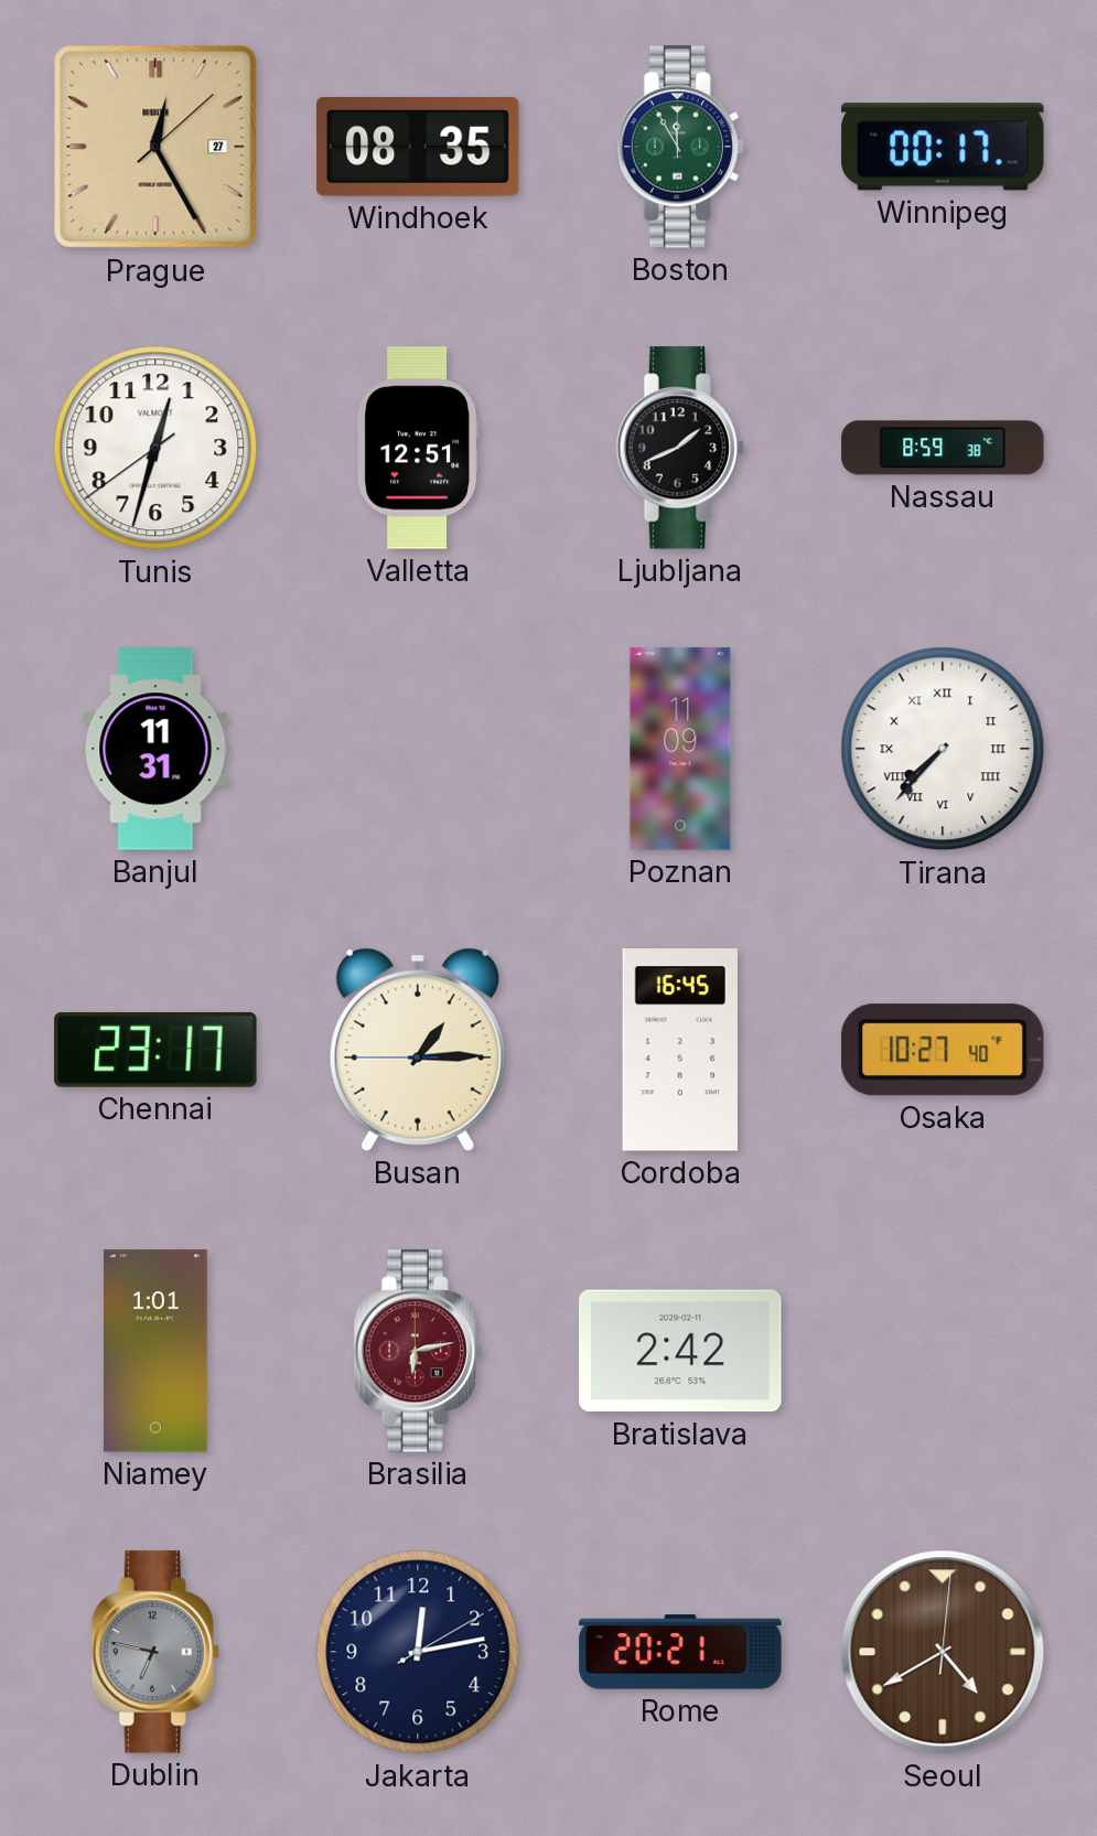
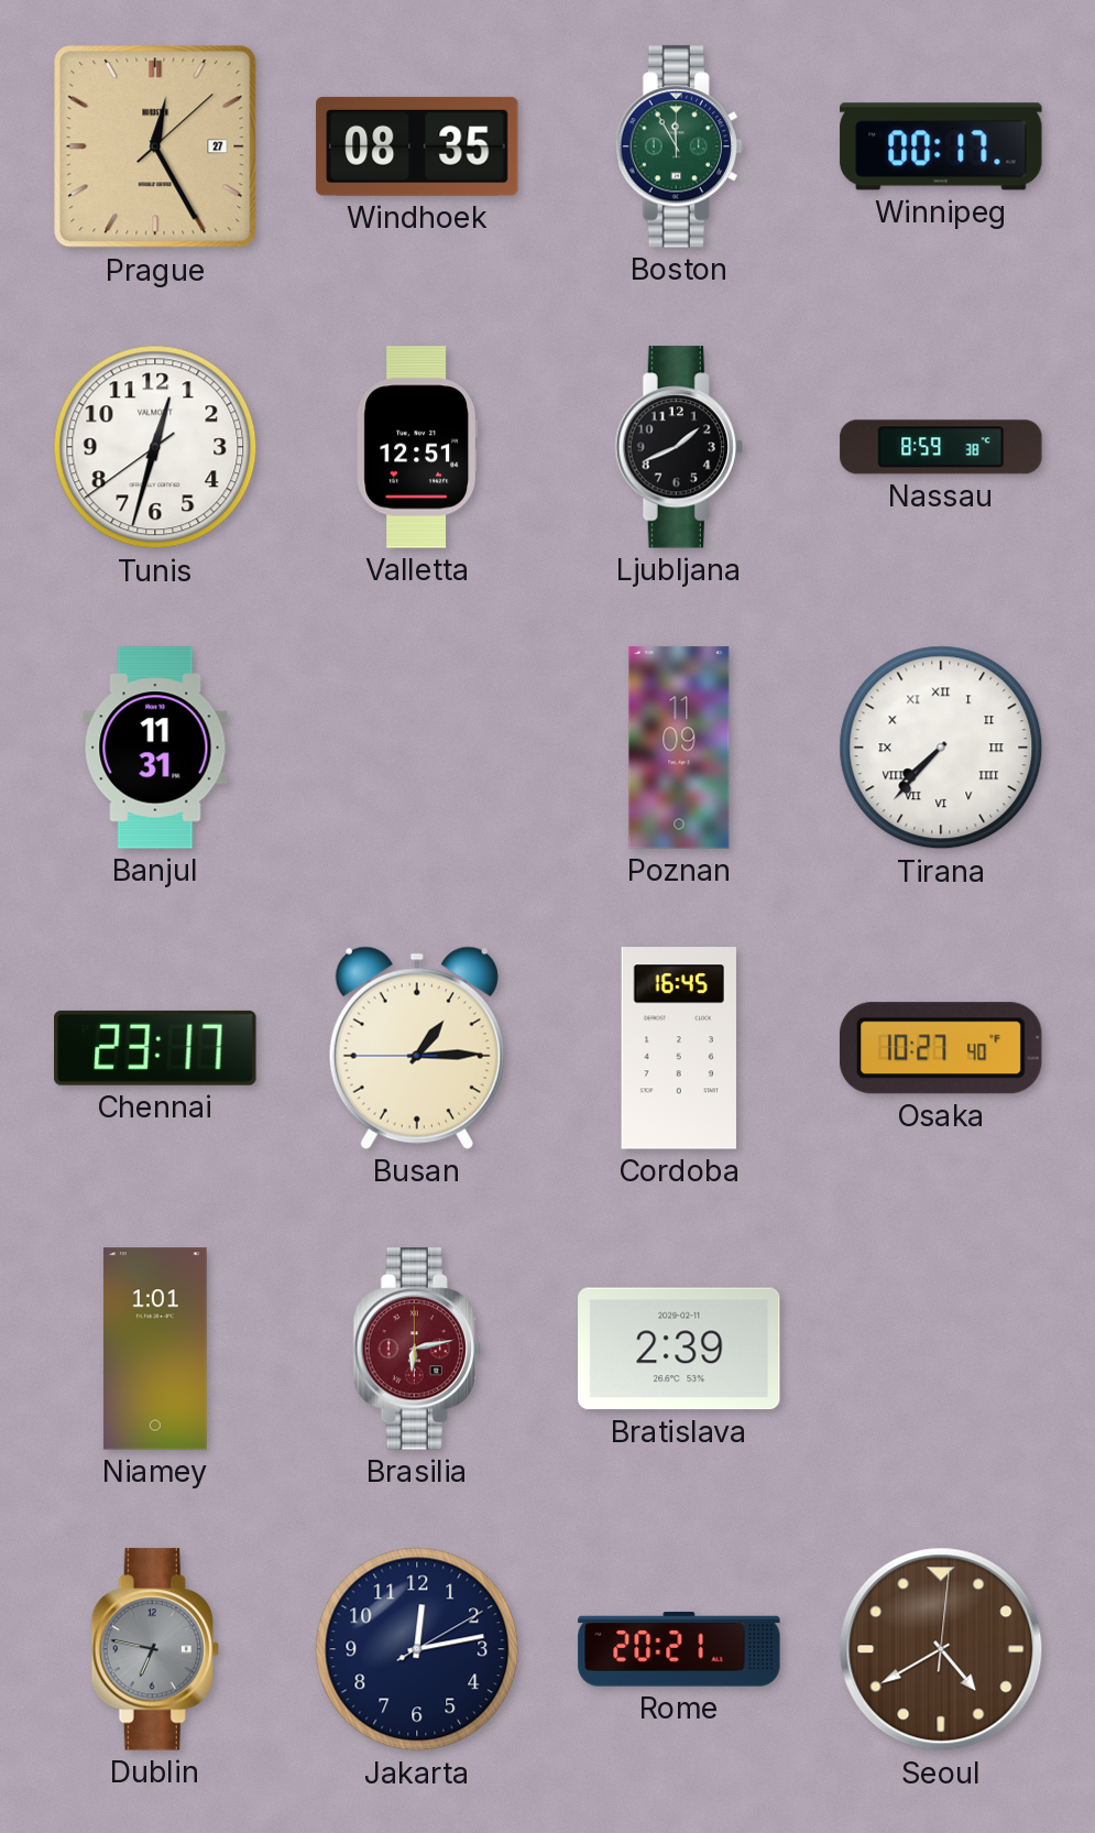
Bratislava: 2:42 -> 2:39
